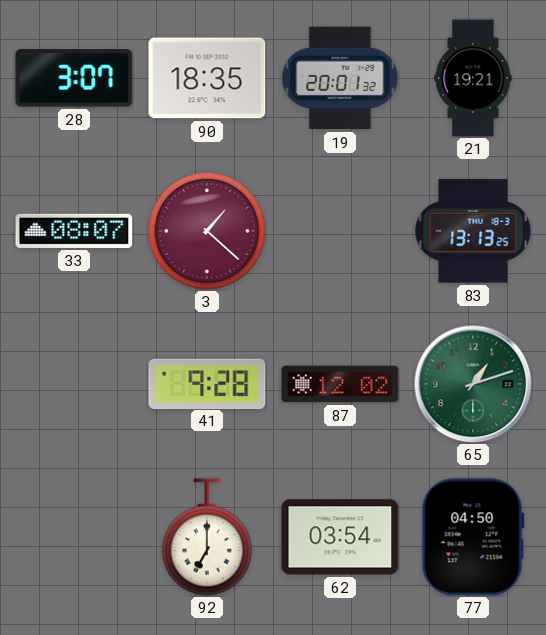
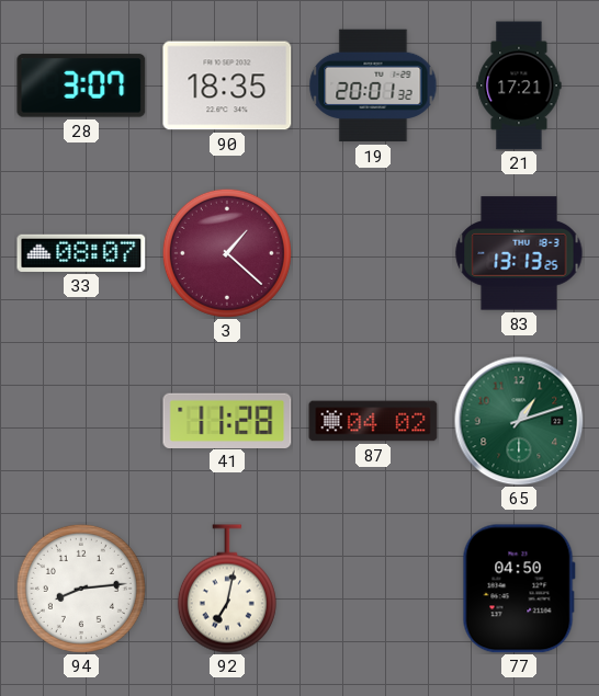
21: 19:21 -> 17:21
41: 9:28 -> 11:28
87: 12:02 -> 04:02
94: none -> 8:14
92: 7:00 -> 7:02
62: 03:54 -> none
